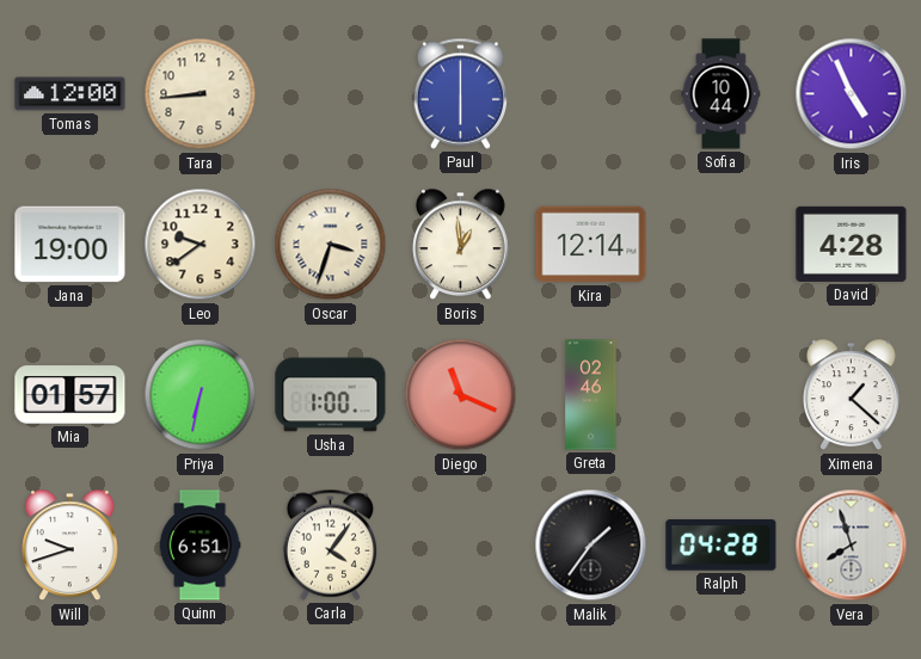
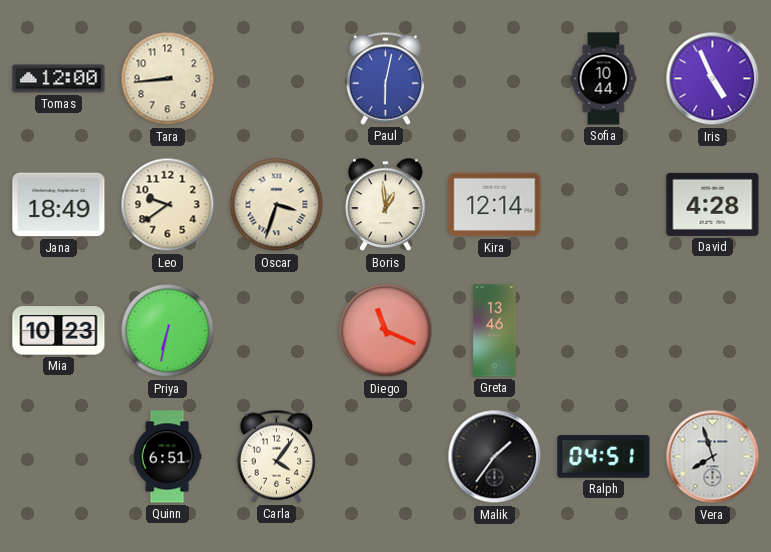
Paul: 6:00 -> 6:02
Jana: 19:00 -> 18:49
Mia: 01:57 -> 10:23
Usha: 1:00 -> none
Greta: 02:46 -> 13:46
Ximena: 1:22 -> none
Will: 9:42 -> none
Ralph: 04:28 -> 04:51
